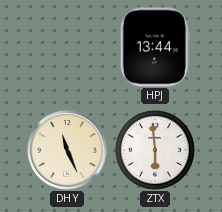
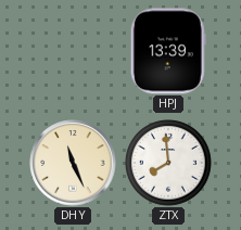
HPJ: 13:44 -> 13:39
ZTX: 5:59 -> 7:59
